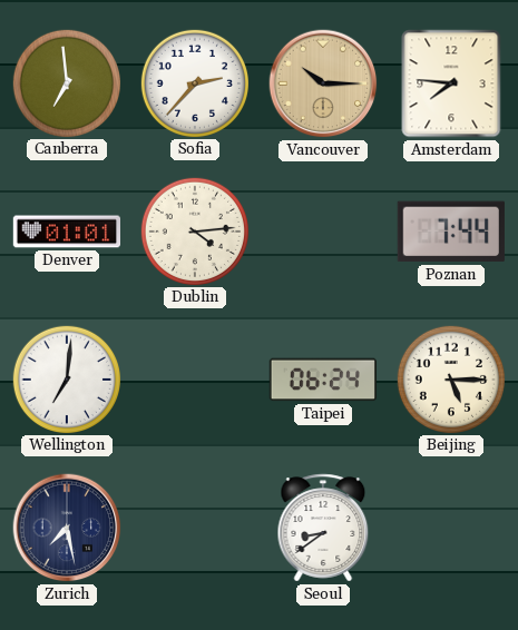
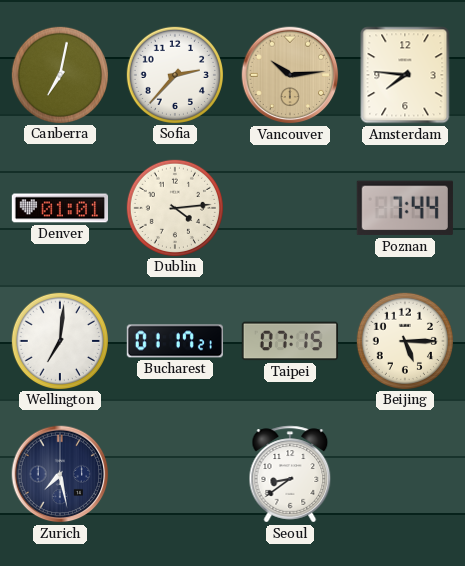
Canberra: 6:59 -> 7:02
Vancouver: 10:15 -> 10:14
Bucharest: none -> 01:17
Taipei: 06:24 -> 07:15
